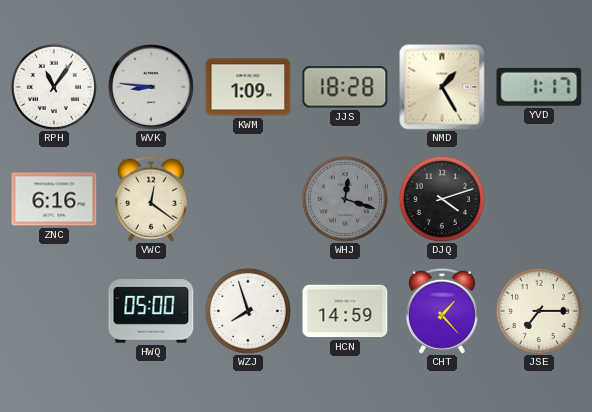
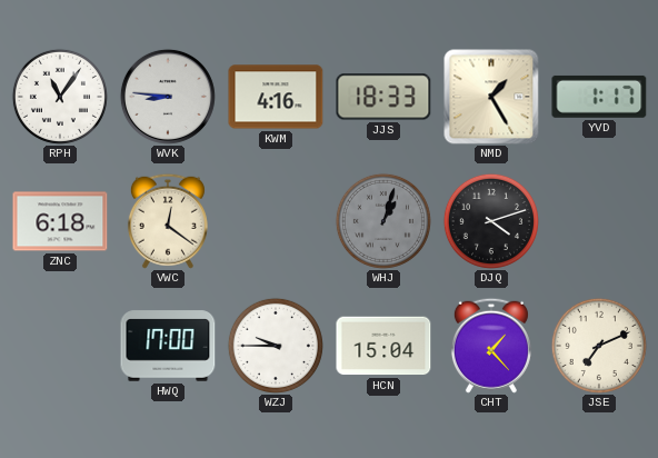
KWM: 1:09 -> 4:16
JJS: 18:28 -> 18:33
ZNC: 6:16 -> 6:18
WHJ: 12:18 -> 1:03
HWQ: 05:00 -> 17:00
WZJ: 7:57 -> 9:45
HCN: 14:59 -> 15:04
JSE: 7:15 -> 7:11
